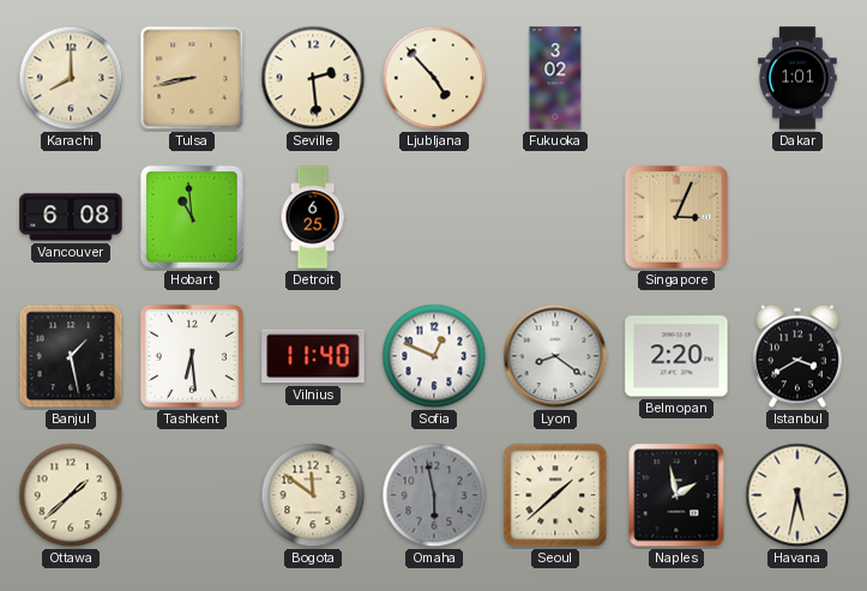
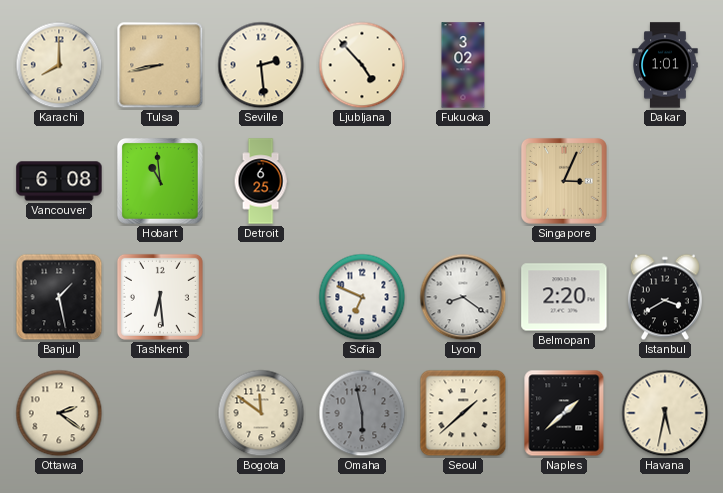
Vilnius: 11:40 -> none
Sofia: 12:49 -> 6:49
Ottawa: 1:38 -> 2:21
Naples: 1:58 -> 1:38
